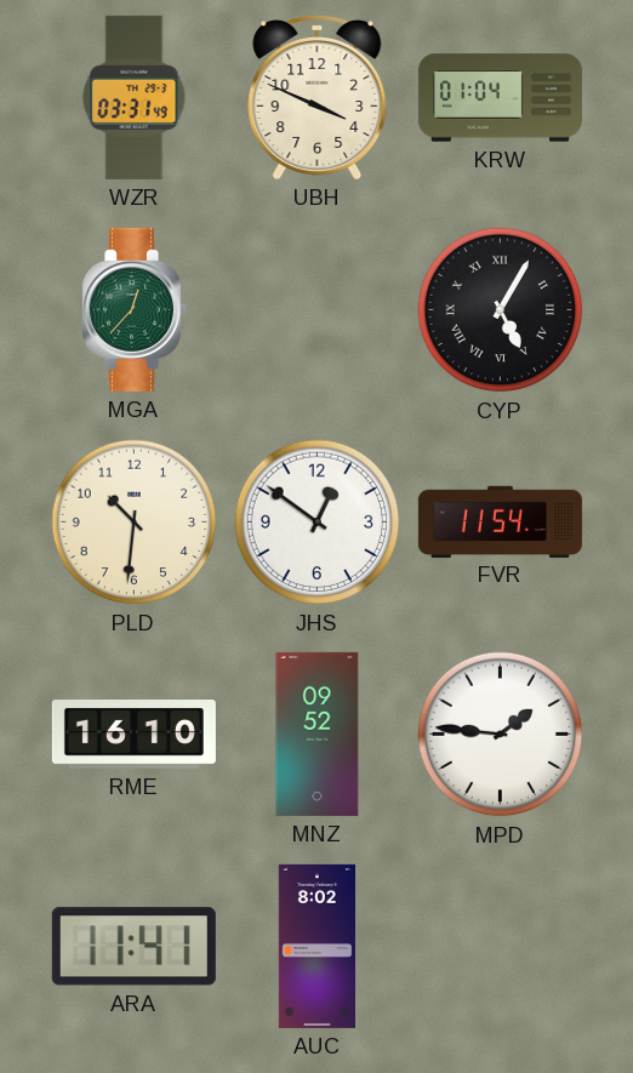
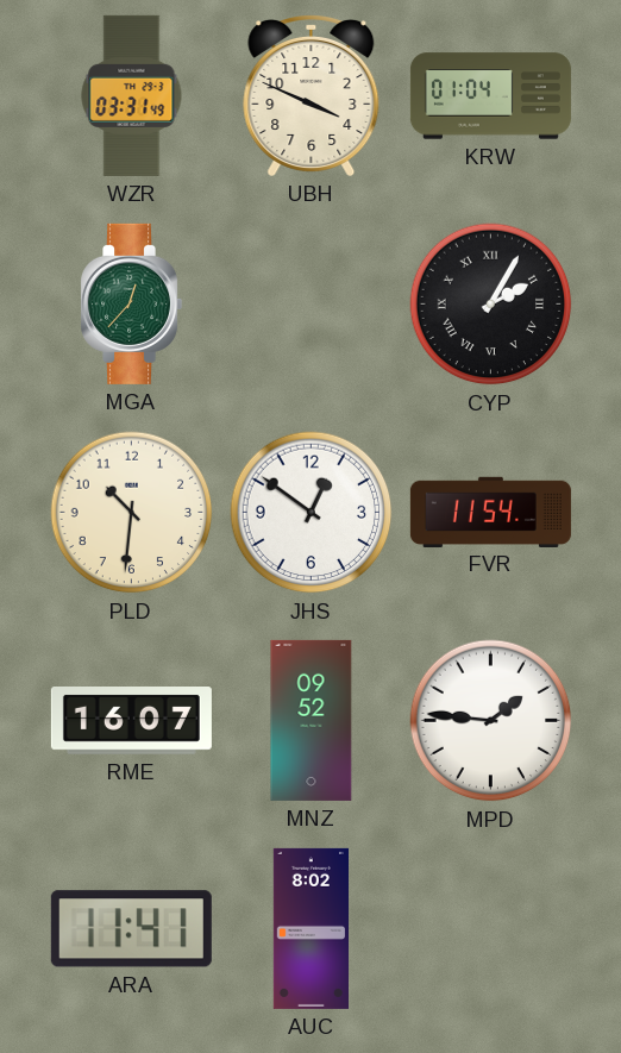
CYP: 5:05 -> 2:05
RME: 16:10 -> 16:07
